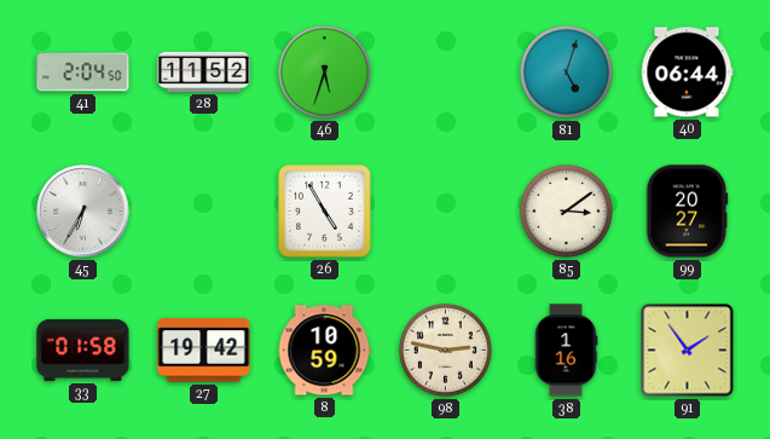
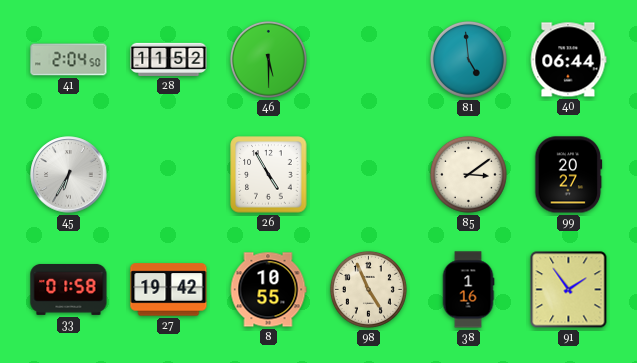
46: 5:33 -> 5:30
81: 5:03 -> 4:59
8: 10:59 -> 10:55
98: 2:47 -> 4:56
